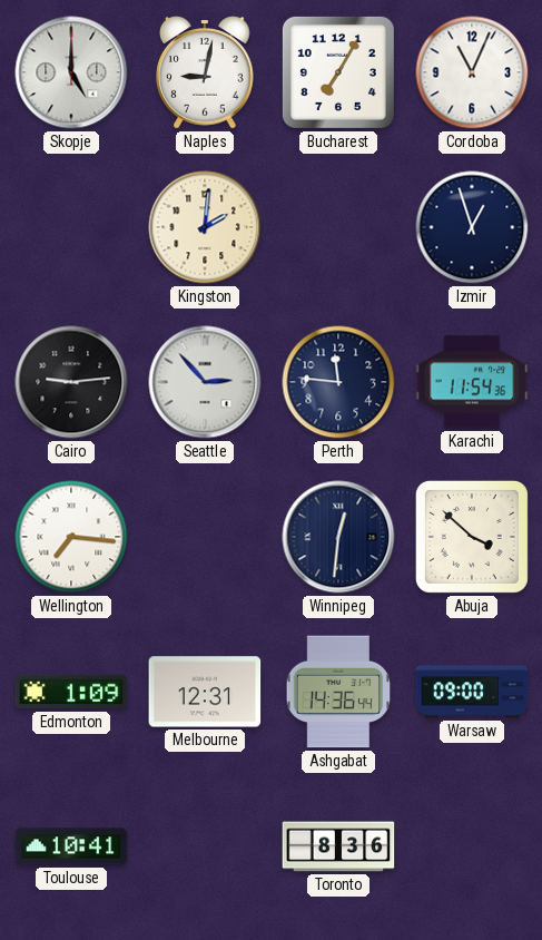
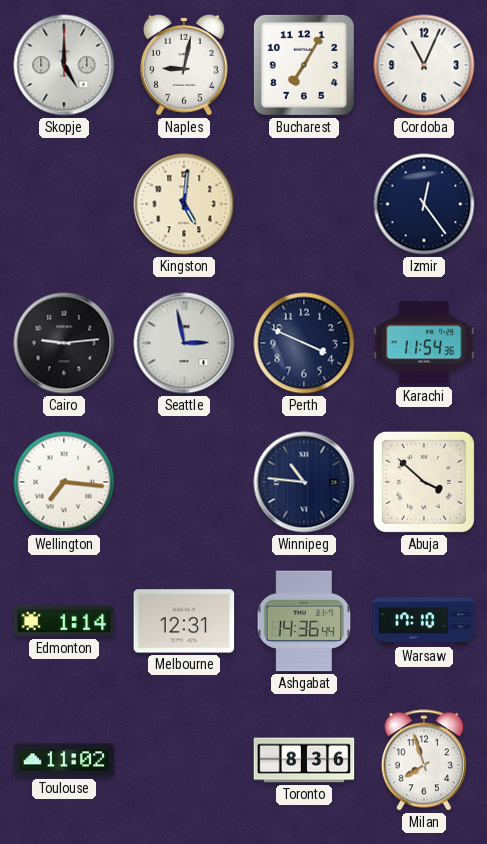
Kingston: 2:01 -> 5:01
Izmir: 12:57 -> 12:24
Seattle: 2:53 -> 2:58
Perth: 11:46 -> 3:49
Winnipeg: 12:31 -> 10:46
Edmonton: 1:09 -> 1:14
Warsaw: 09:00 -> 17:10
Toulouse: 10:41 -> 11:02
Milan: none -> 7:57
